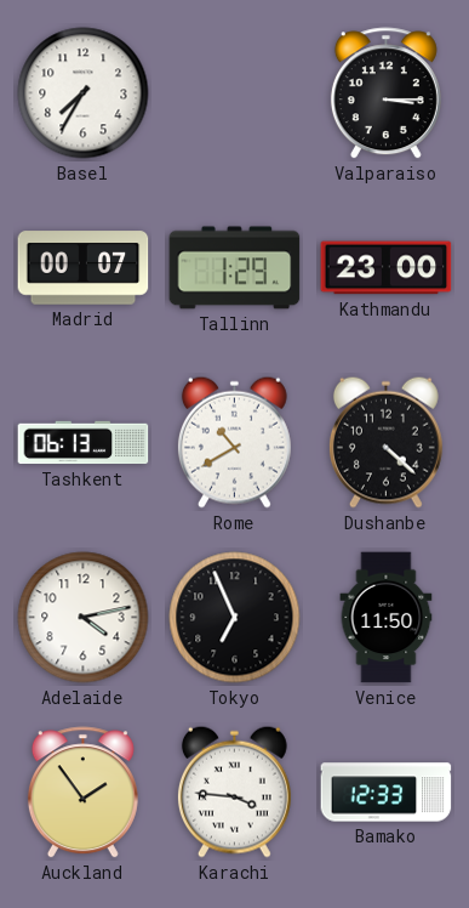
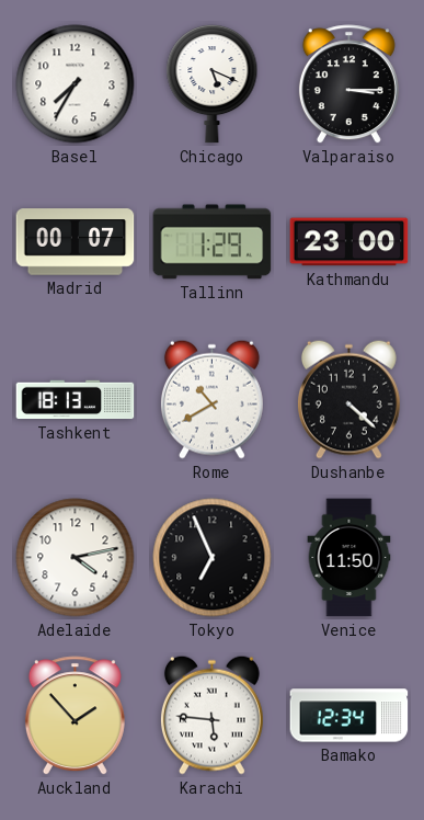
Chicago: none -> 5:19
Tashkent: 06:13 -> 18:13
Auckland: 1:54 -> 1:53
Karachi: 3:46 -> 5:46
Bamako: 12:33 -> 12:34
